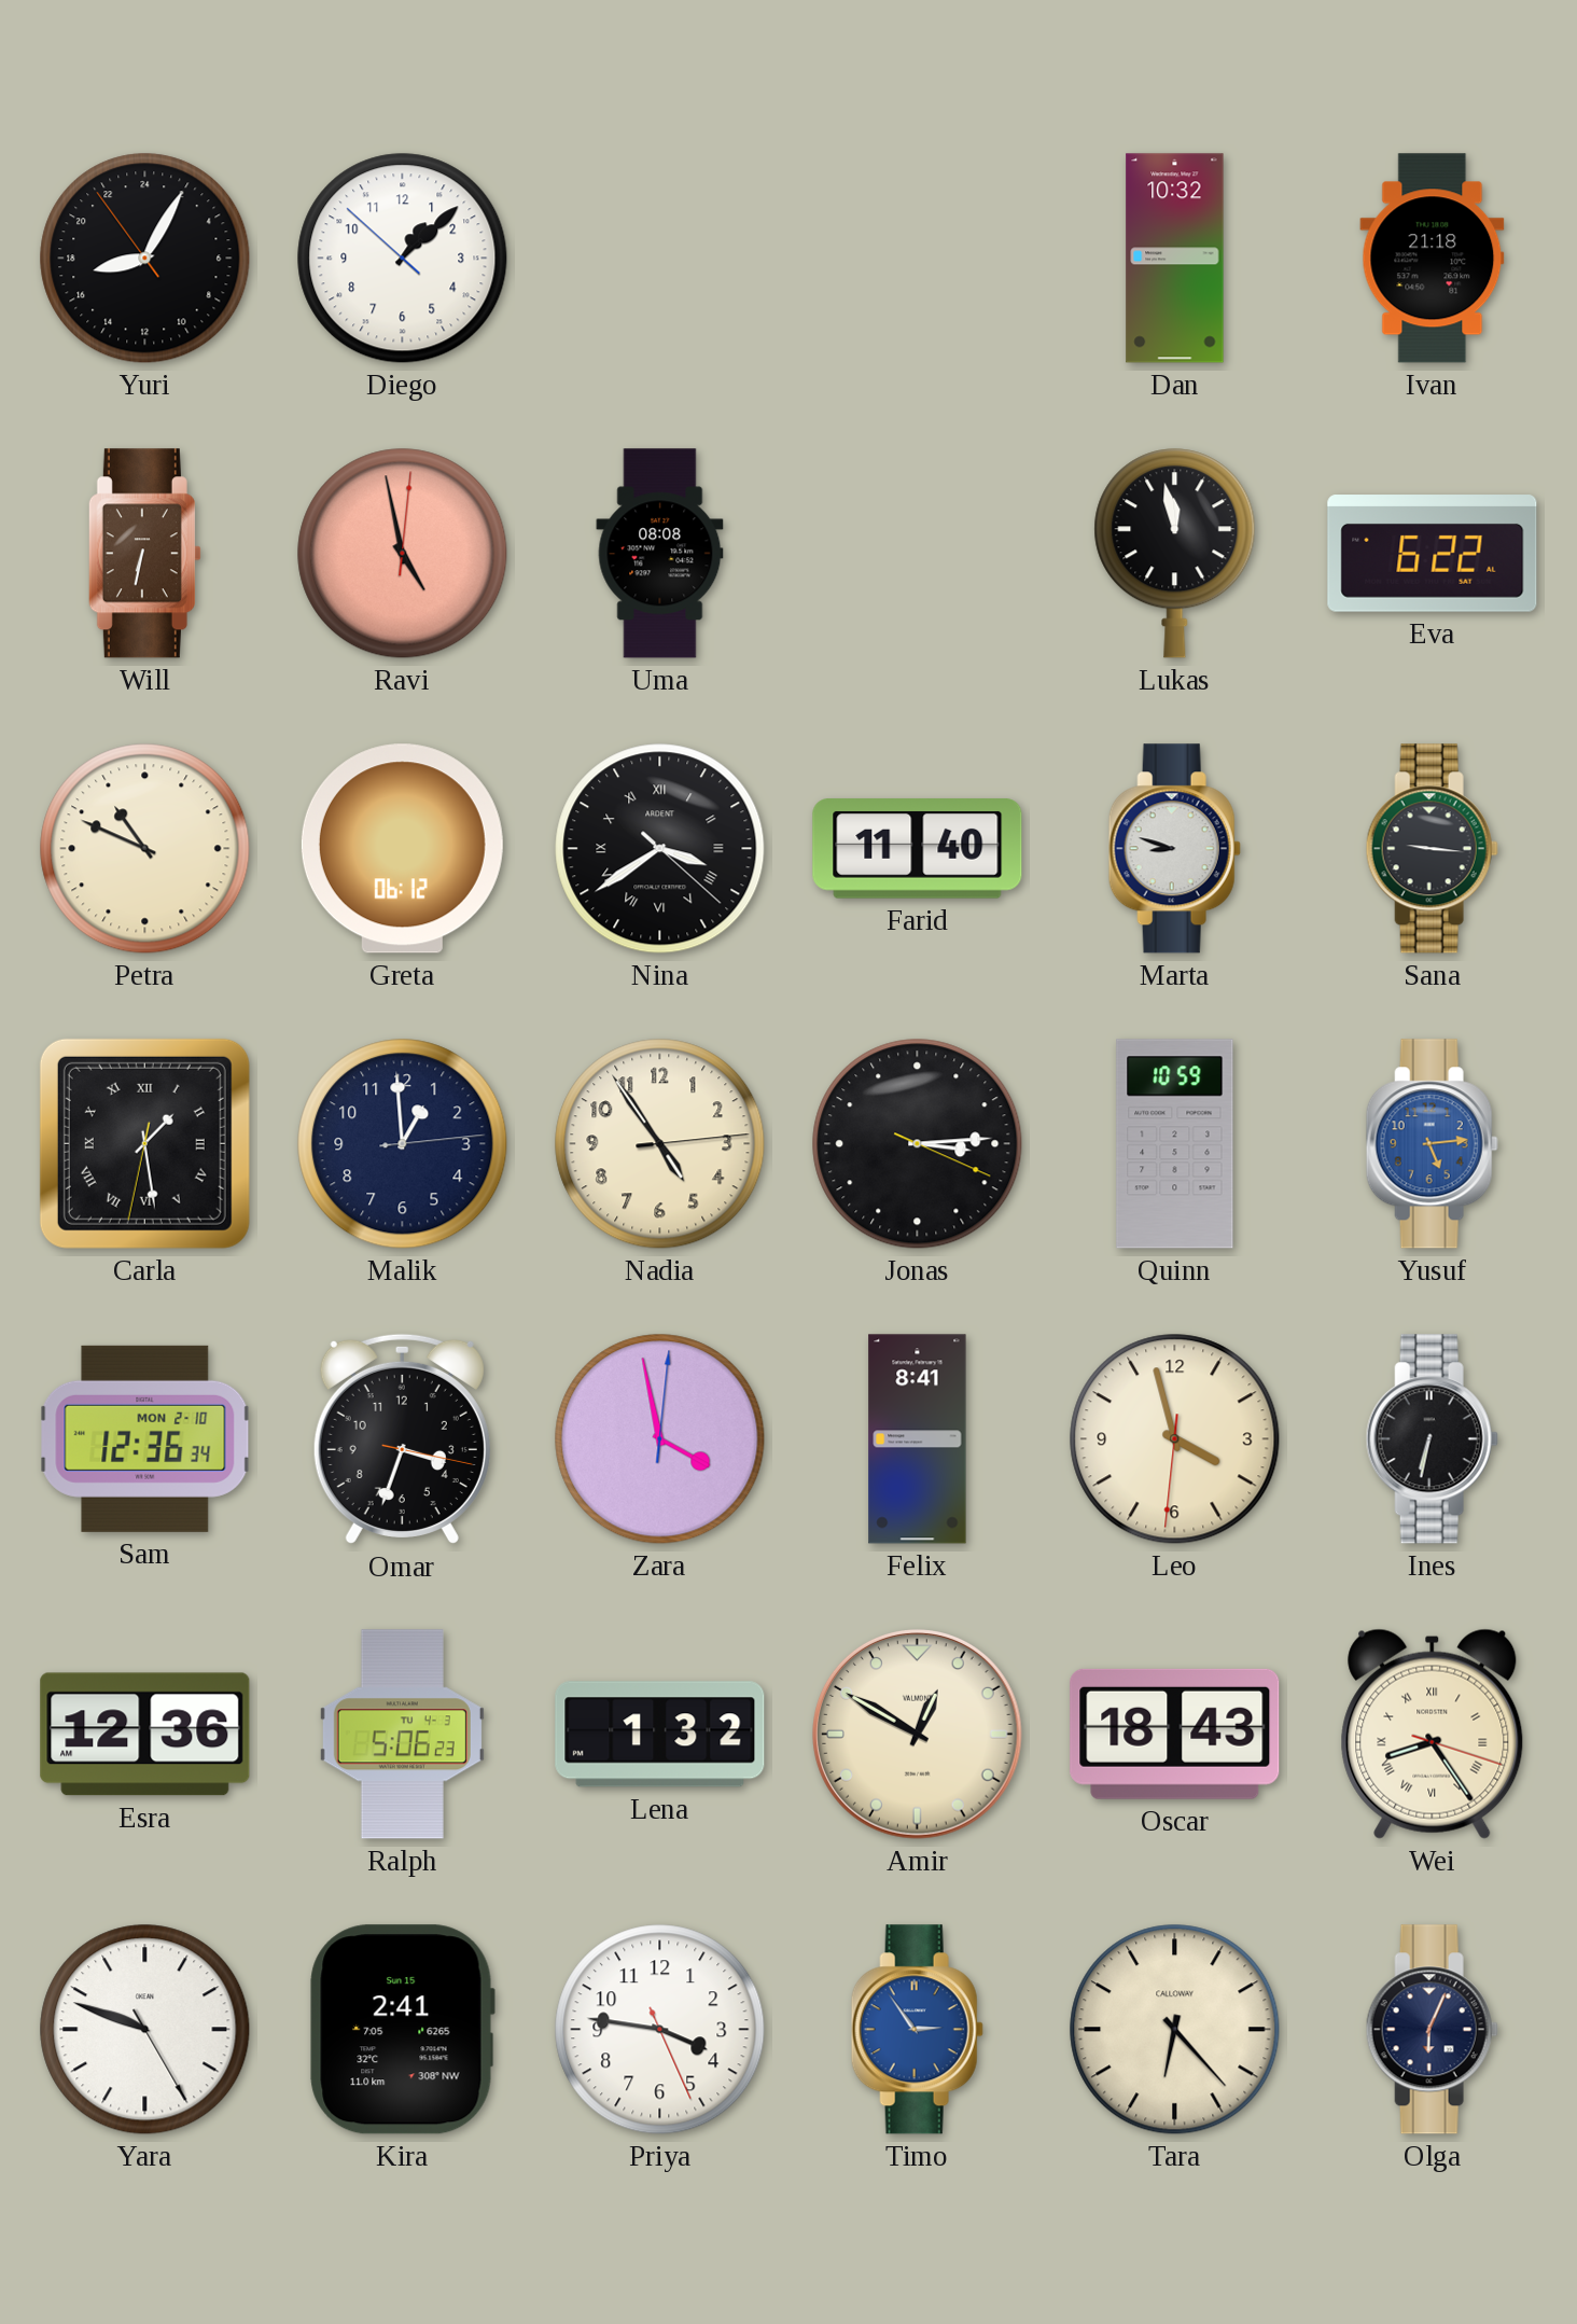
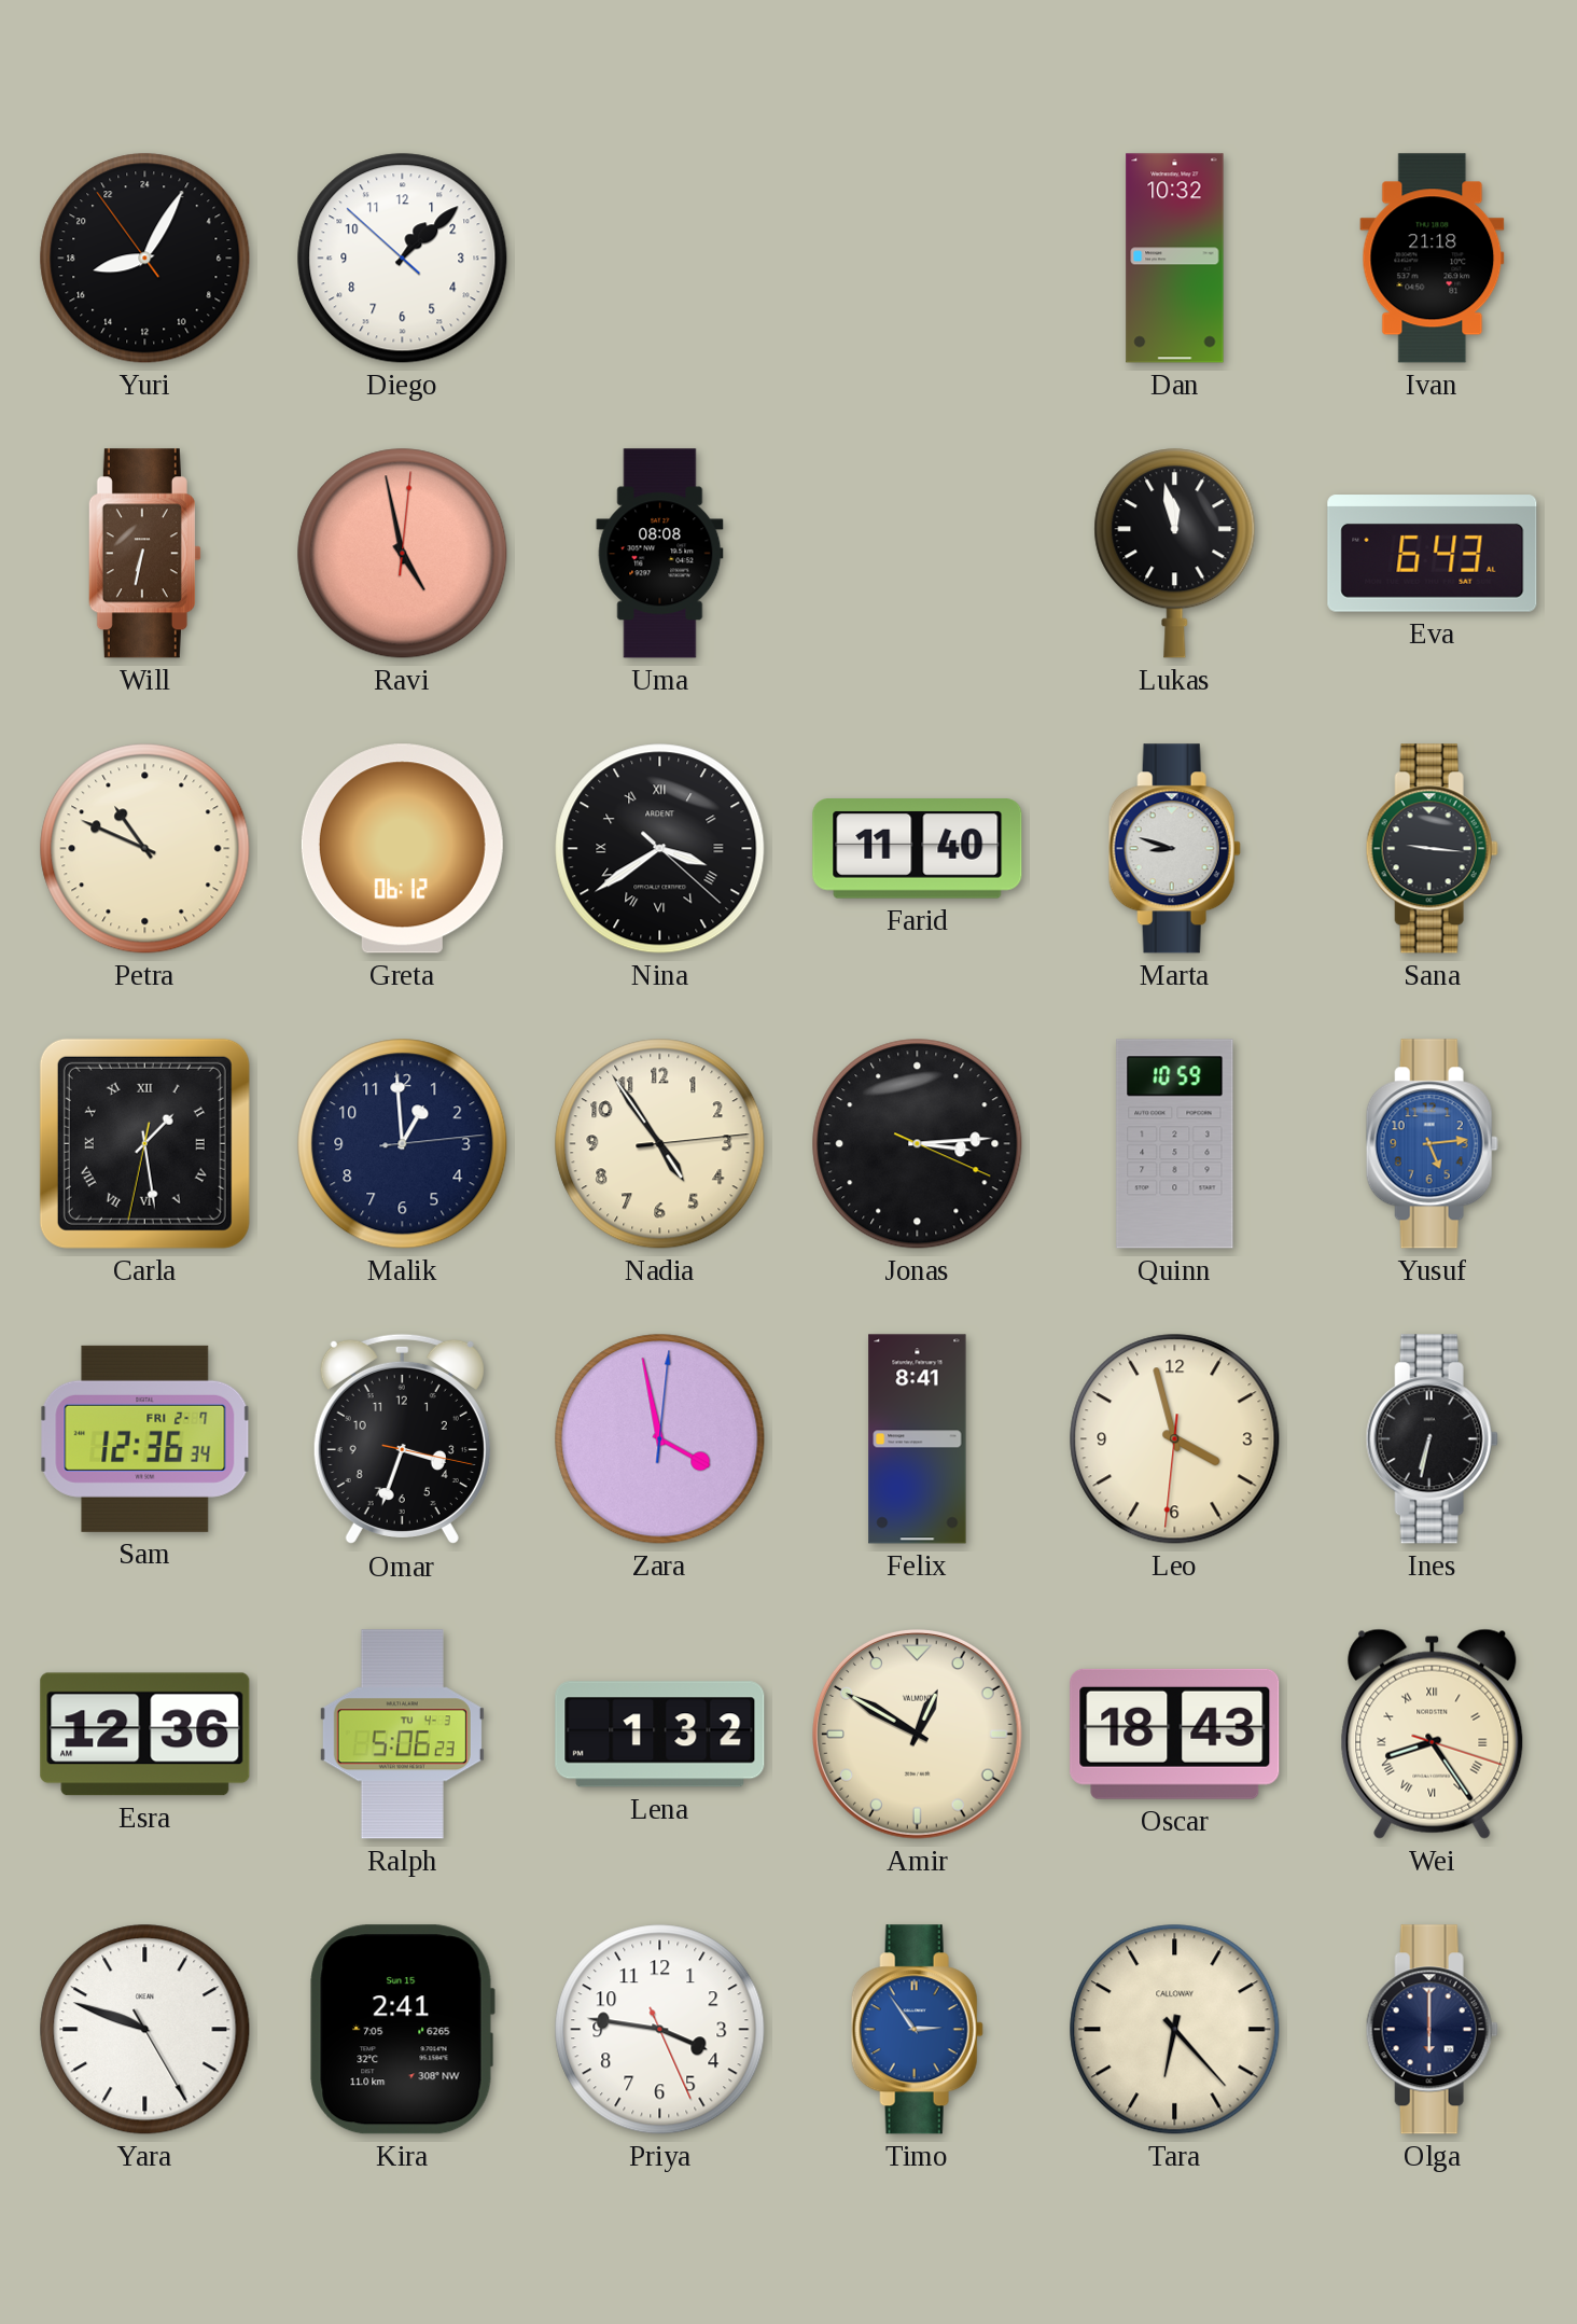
Eva: 6:22 -> 6:43
Sam date: MON 2-10 -> FRI 2-7
Olga: 6:04 -> 6:00
